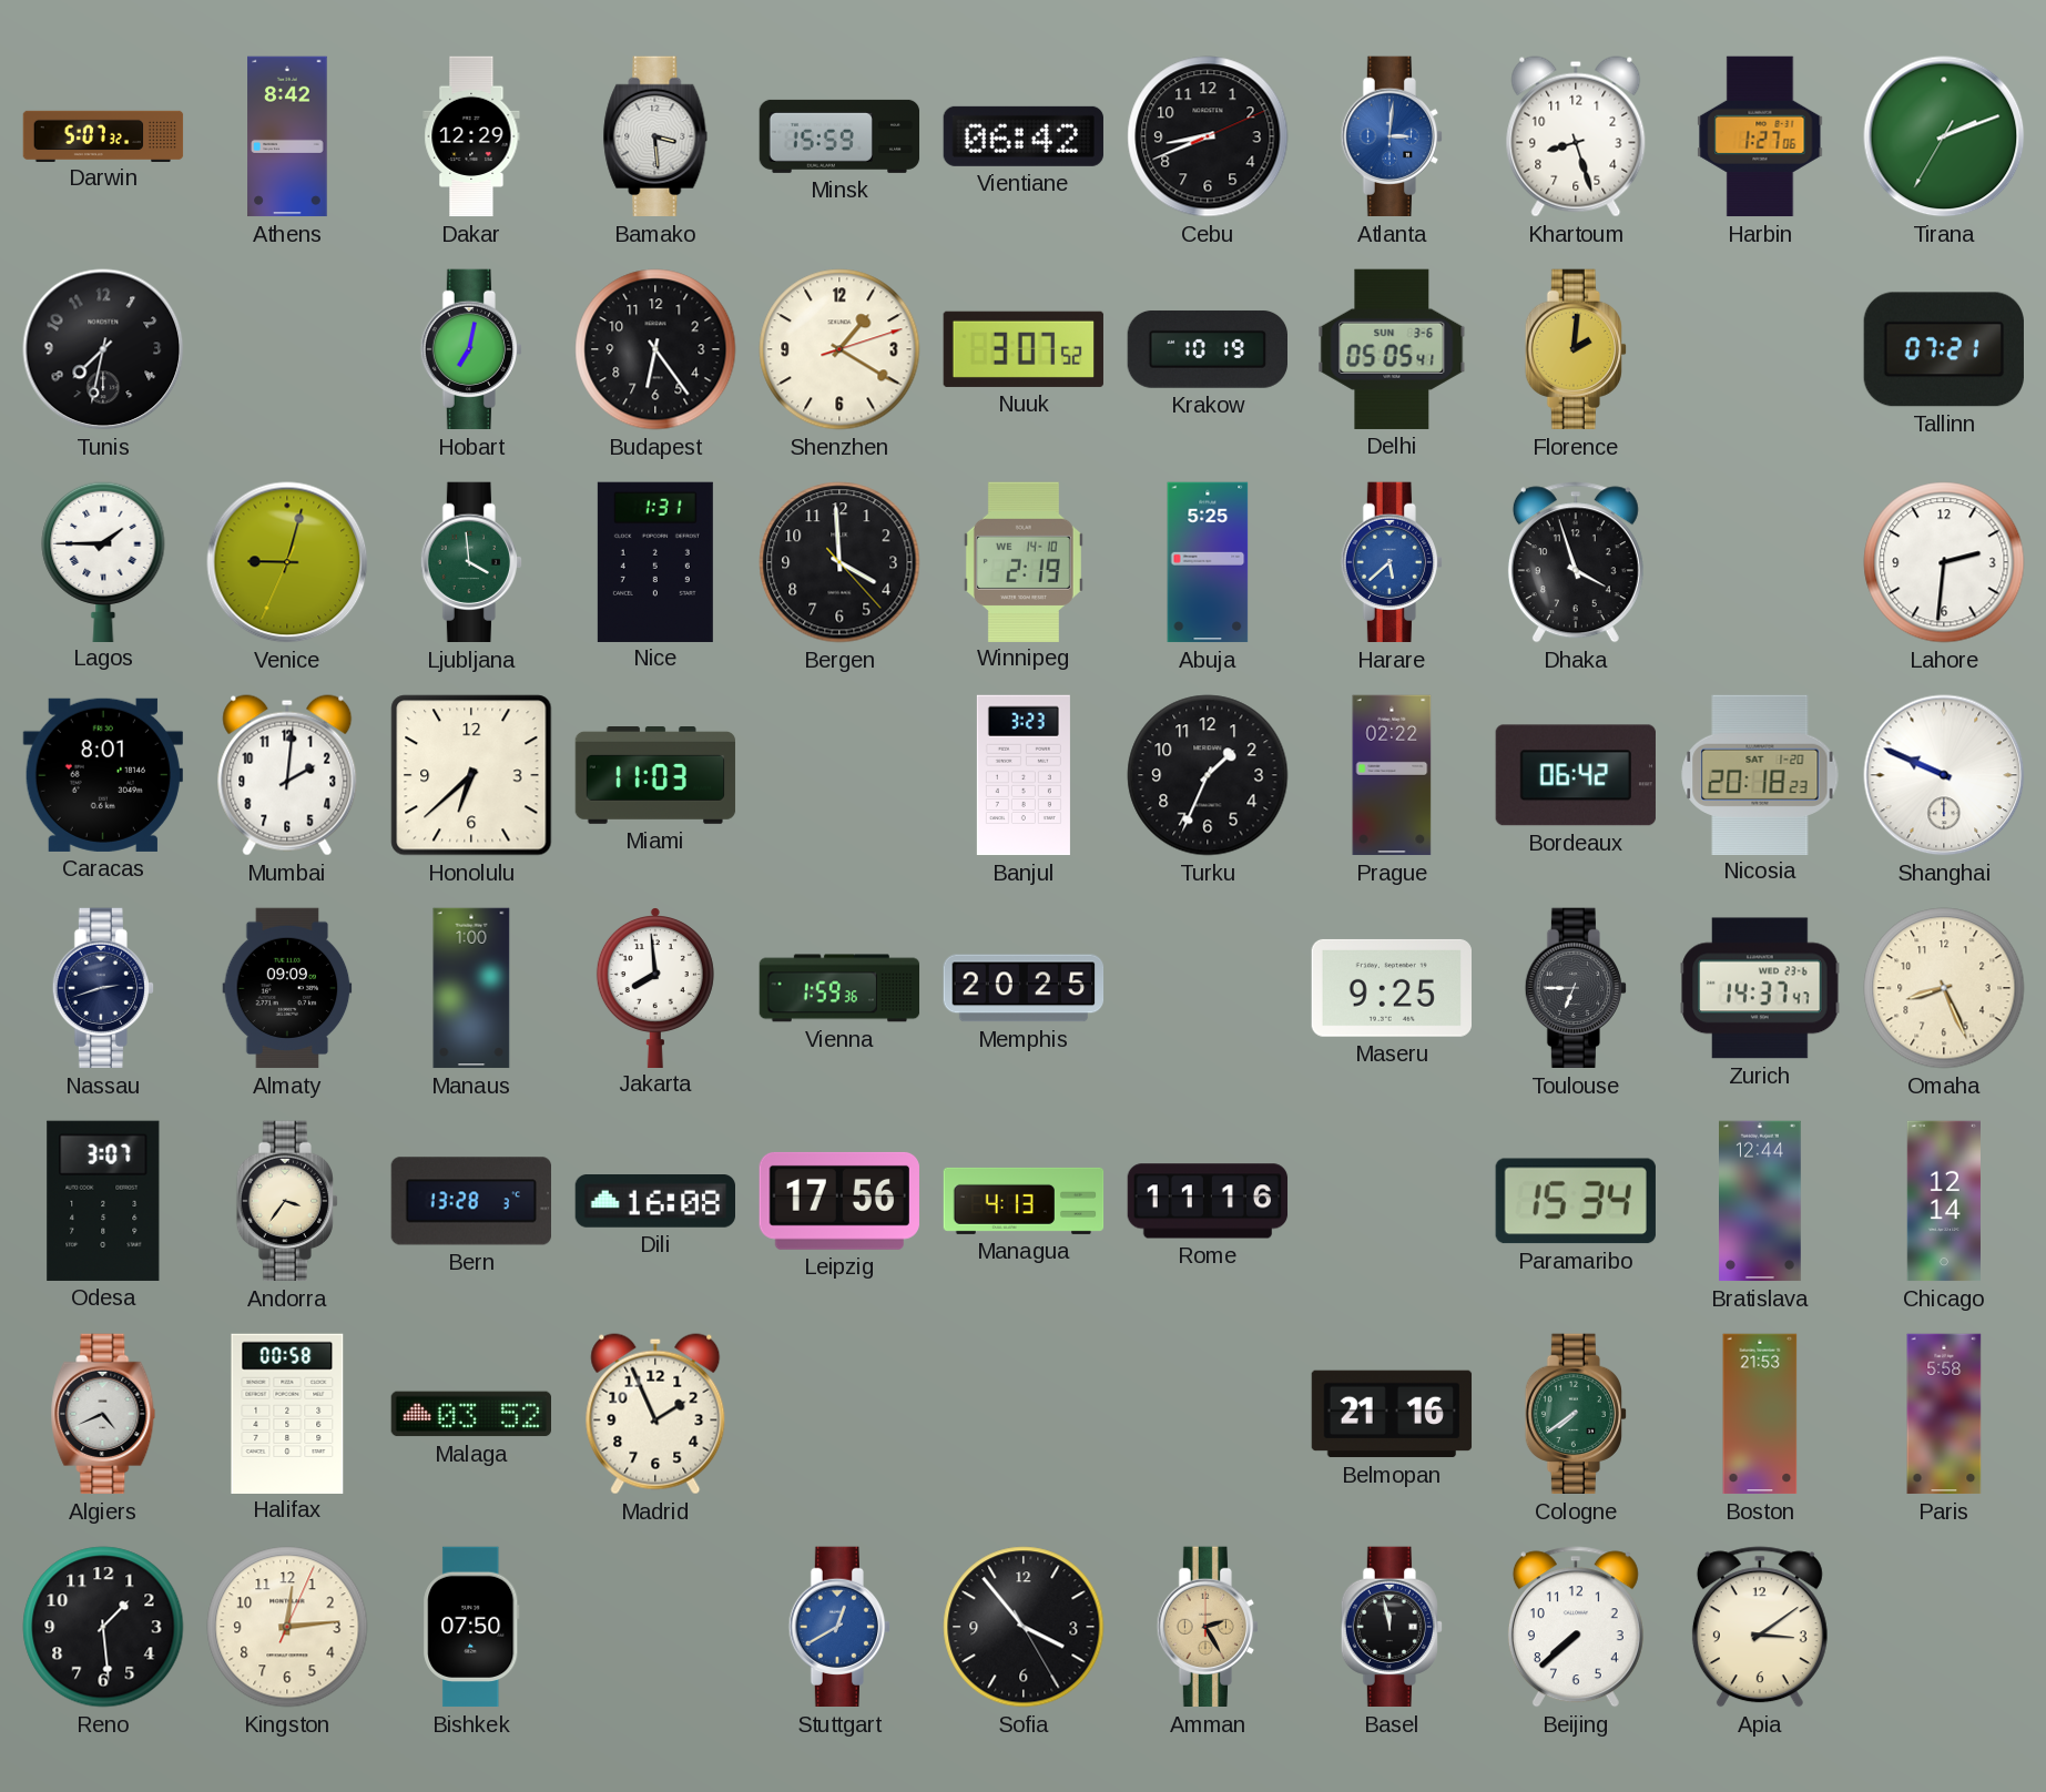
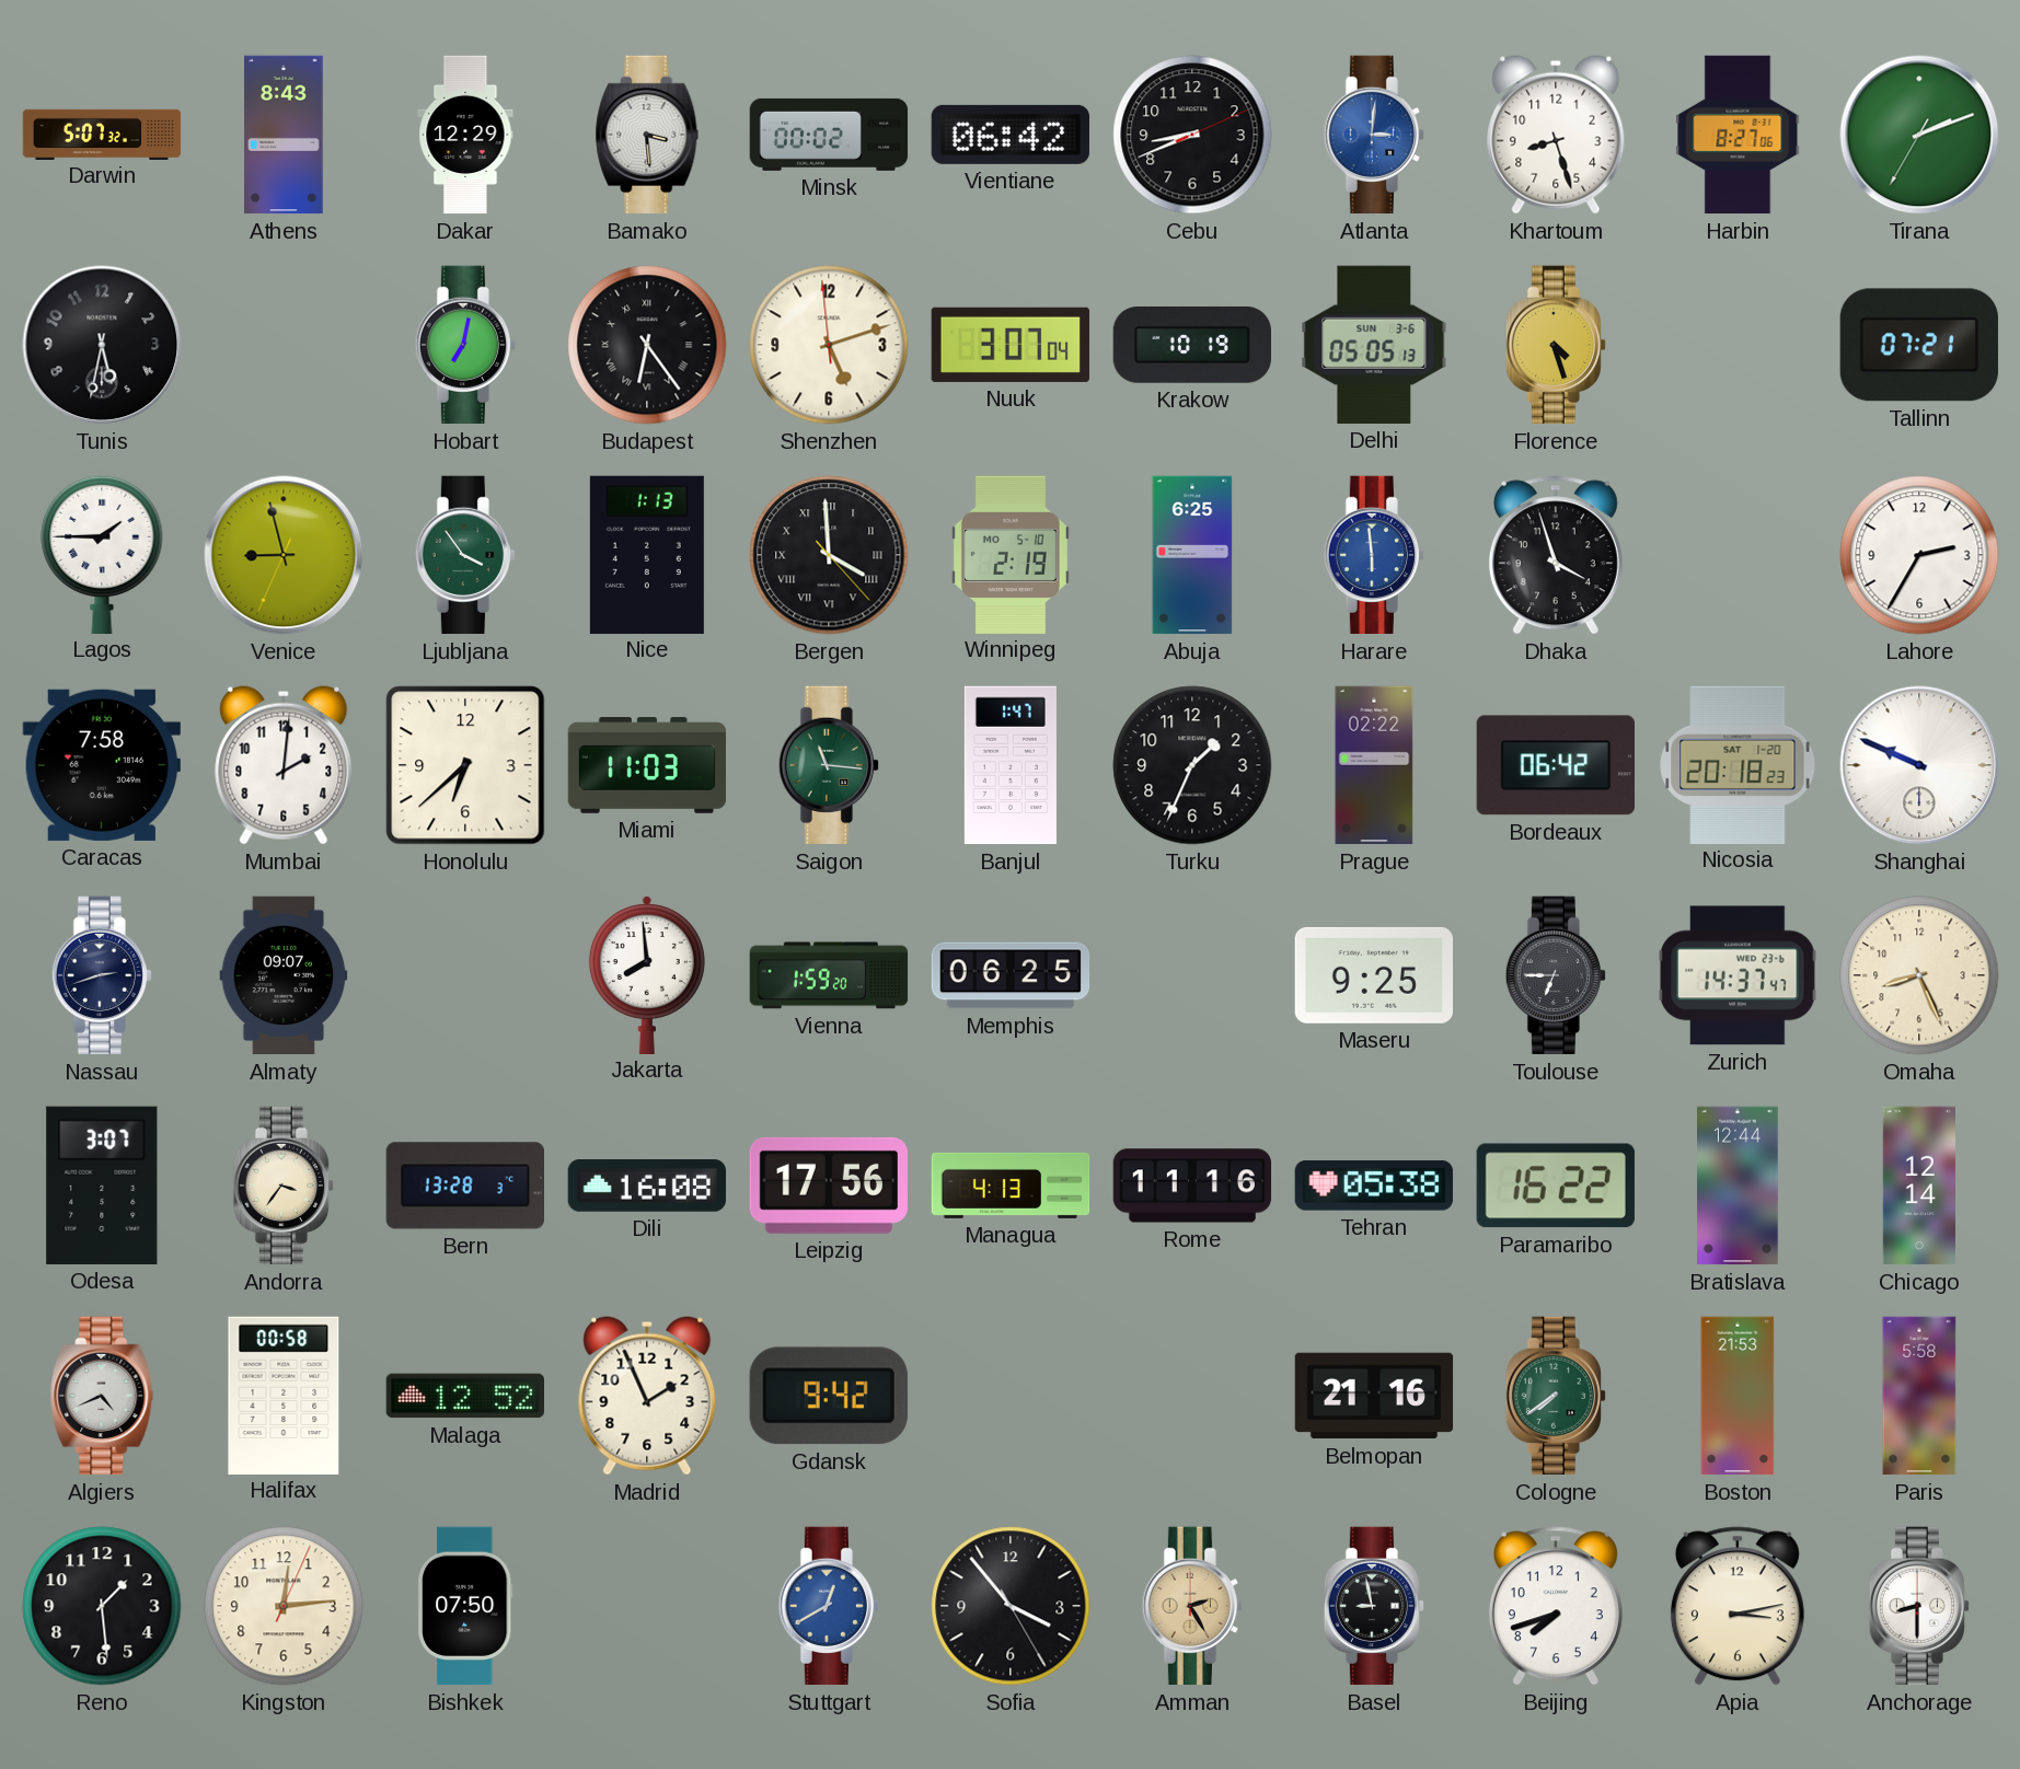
Athens: 8:42 -> 8:43
Minsk: 15:59 -> 00:02
Harbin: 1:27 -> 8:27
Tunis: 7:32 -> 5:32
Budapest numerals: Arabic -> Roman
Shenzhen: 1:20 -> 5:11
Nuuk: 3:07:52 -> 3:07:04
Delhi: 05:05:41 -> 05:05:13
Florence: 2:01 -> 4:27
Venice: 9:02 -> 8:57
Ljubljana: 3:59 -> 3:54
Nice: 1:31 -> 1:13
Bergen numerals: Arabic -> Roman
Winnipeg date: WE 14-10 -> MO 5-10
Abuja: 5:25 -> 6:25
Harare: 5:38 -> 5:59
Lahore: 2:31 -> 2:35
Caracas: 8:01 -> 7:58
Saigon: none -> 11:16
Banjul: 3:23 -> 1:47
Almaty: 09:09 -> 09:07
Manaus: 1:00 -> none
Vienna: 1:59:36 -> 1:59:20
Memphis: 20:25 -> 06:25
Tehran: none -> 05:38
Paramaribo: 15:34 -> 16:22
Malaga: 03:52 -> 12:52
Gdansk: none -> 9:42
Basel: 11:58 -> 8:58
Beijing: 7:38 -> 7:42
Apia: 3:09 -> 3:13
Anchorage: none -> 8:30
